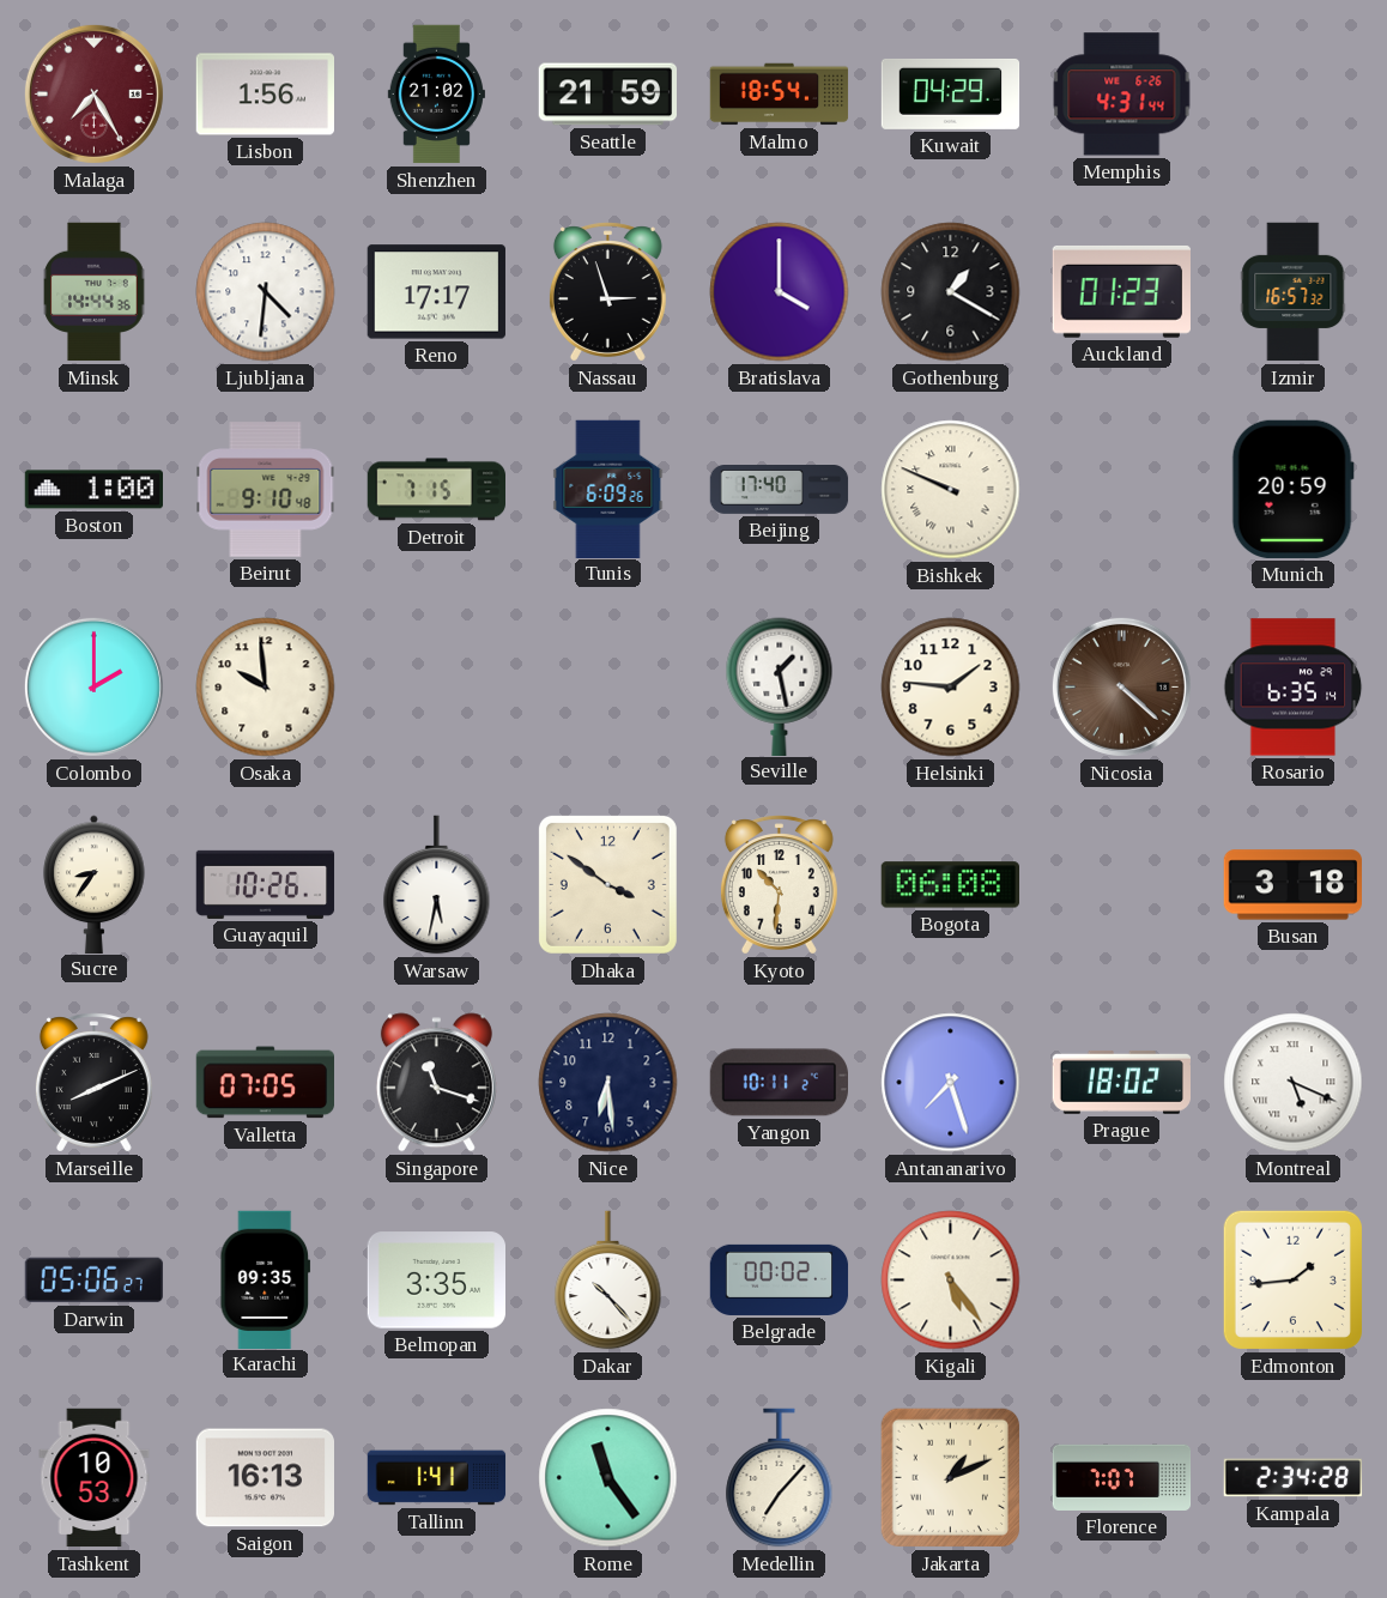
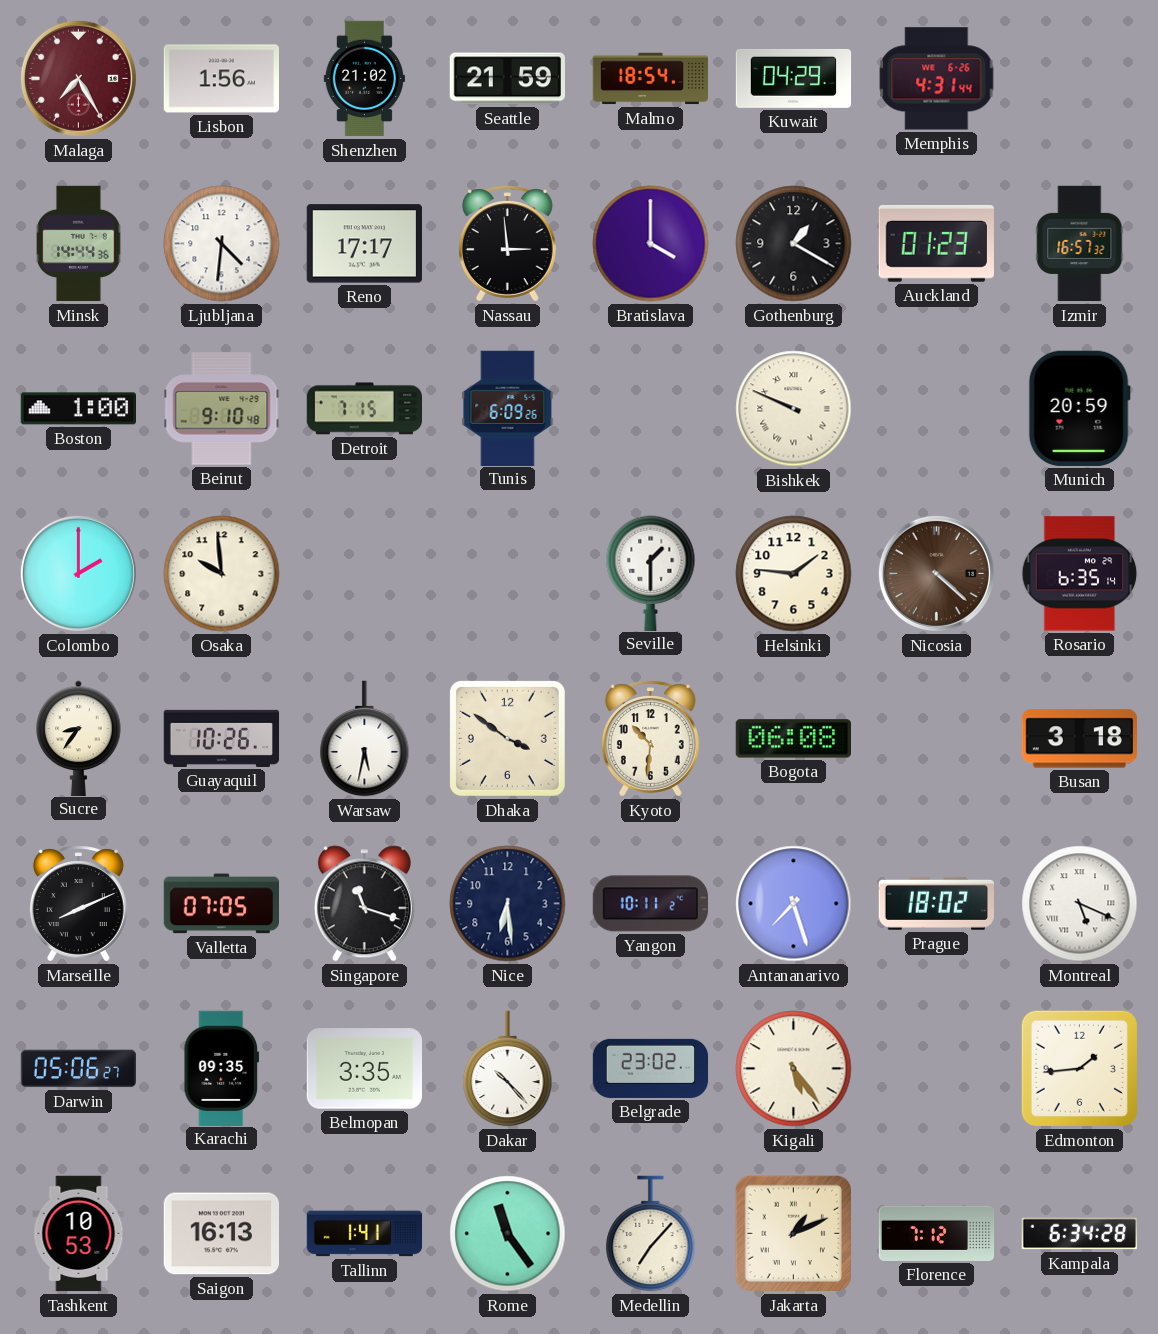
Nassau: 2:57 -> 2:59
Beijing: 17:40 -> none
Seville: 1:28 -> 1:30
Belgrade: 00:02 -> 23:02
Florence: 7:07 -> 7:12
Kampala: 2:34 -> 6:34
